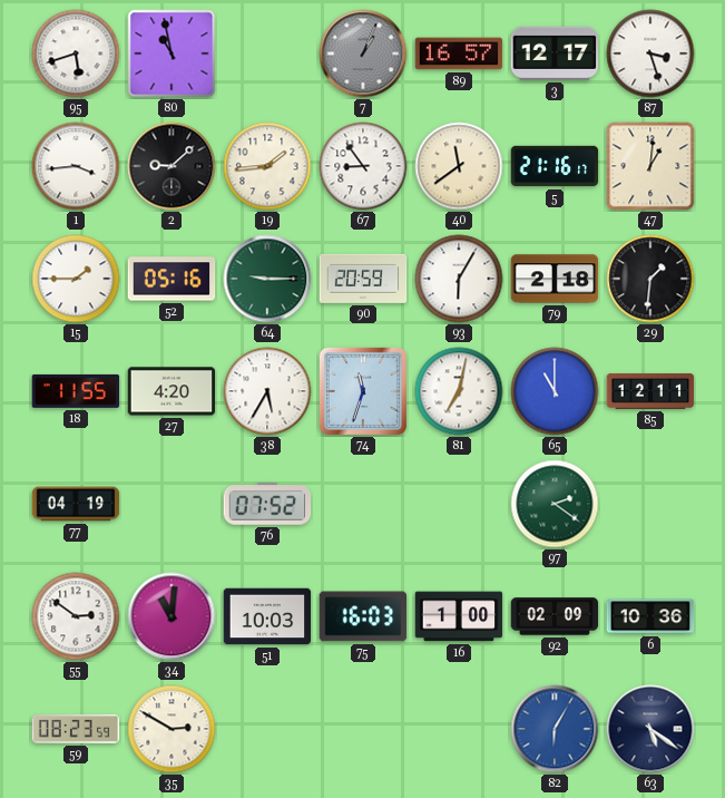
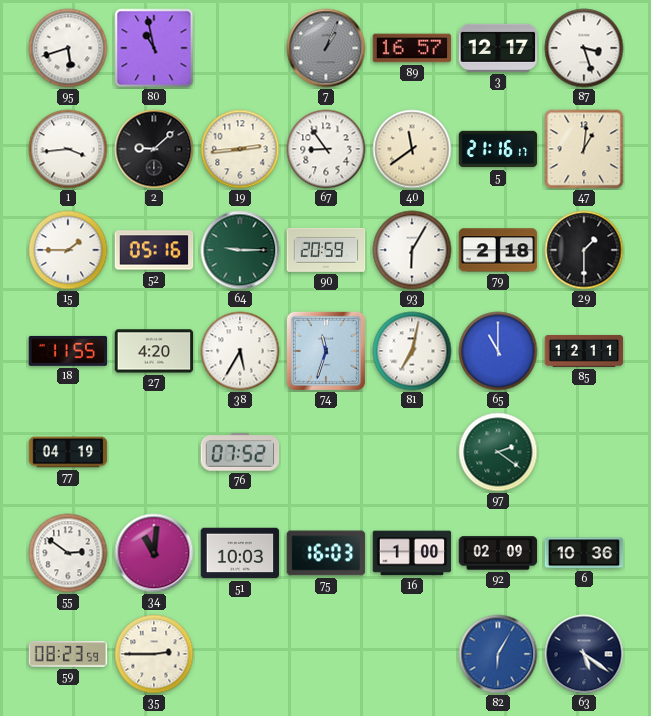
19: 1:44 -> 2:44
29: 1:31 -> 1:30
35: 2:50 -> 2:45
